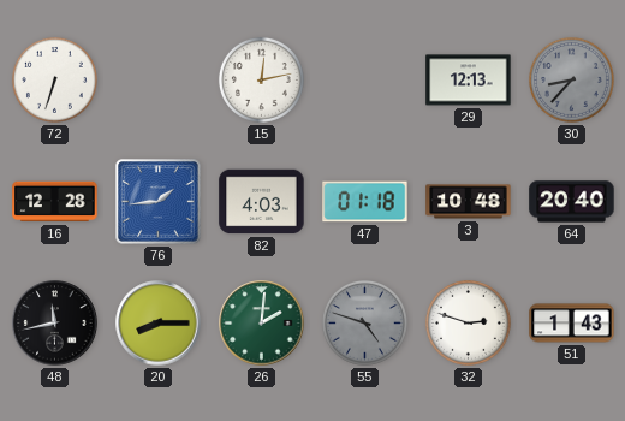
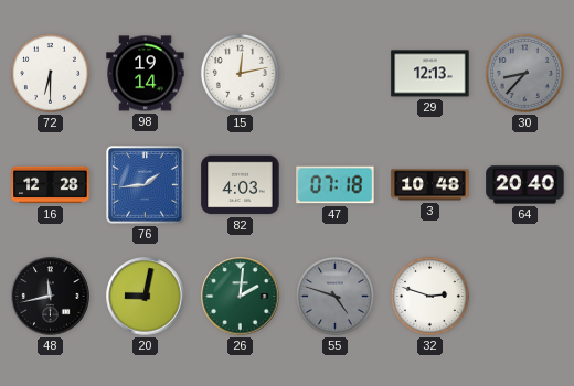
72: 6:33 -> 6:30
98: none -> 19:14
47: 01:18 -> 07:18
20: 8:15 -> 9:02
51: 1:43 -> none
